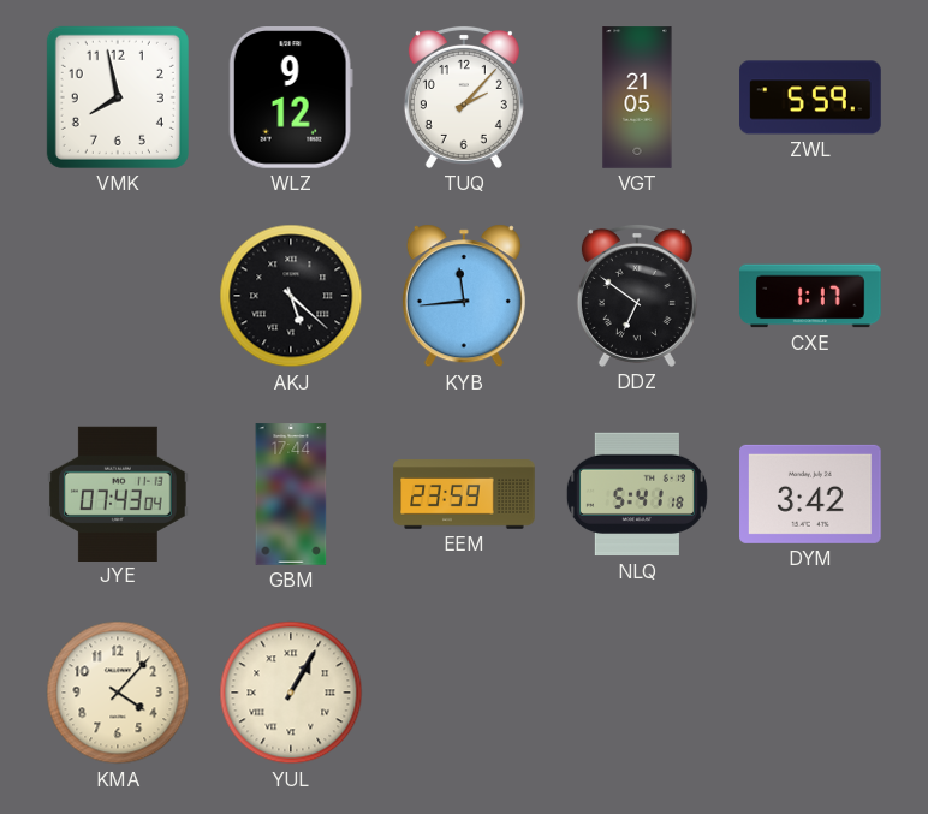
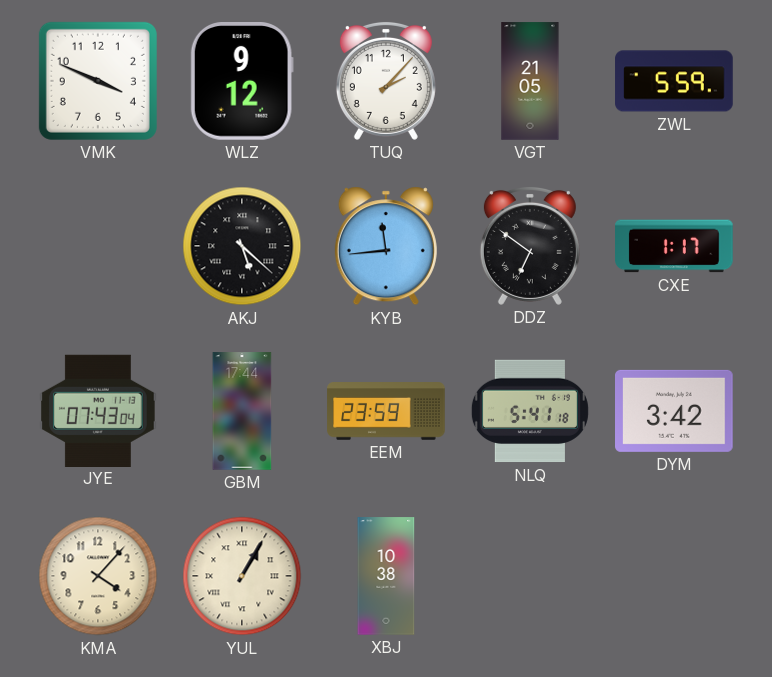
VMK: 7:58 -> 3:49
XBJ: none -> 10:38
